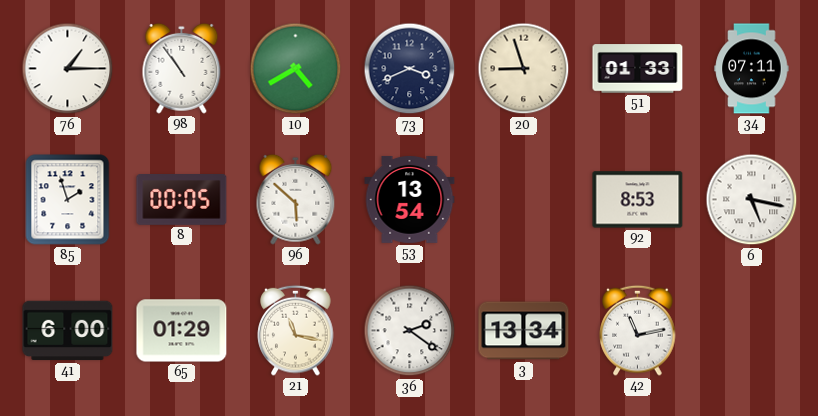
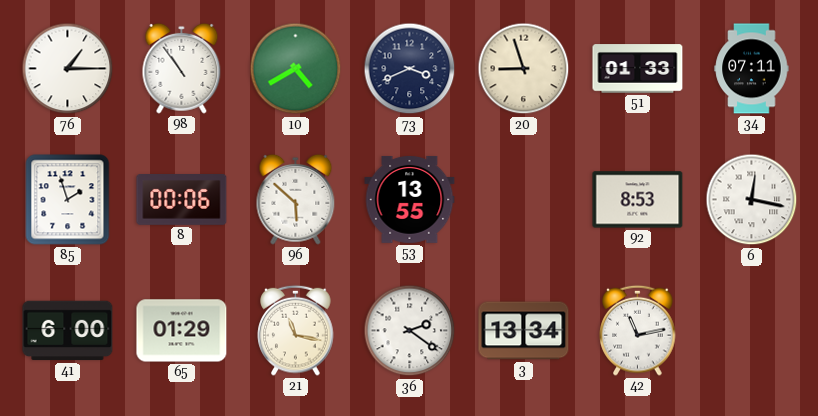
8: 00:05 -> 00:06
53: 13:54 -> 13:55
6: 5:17 -> 12:17
